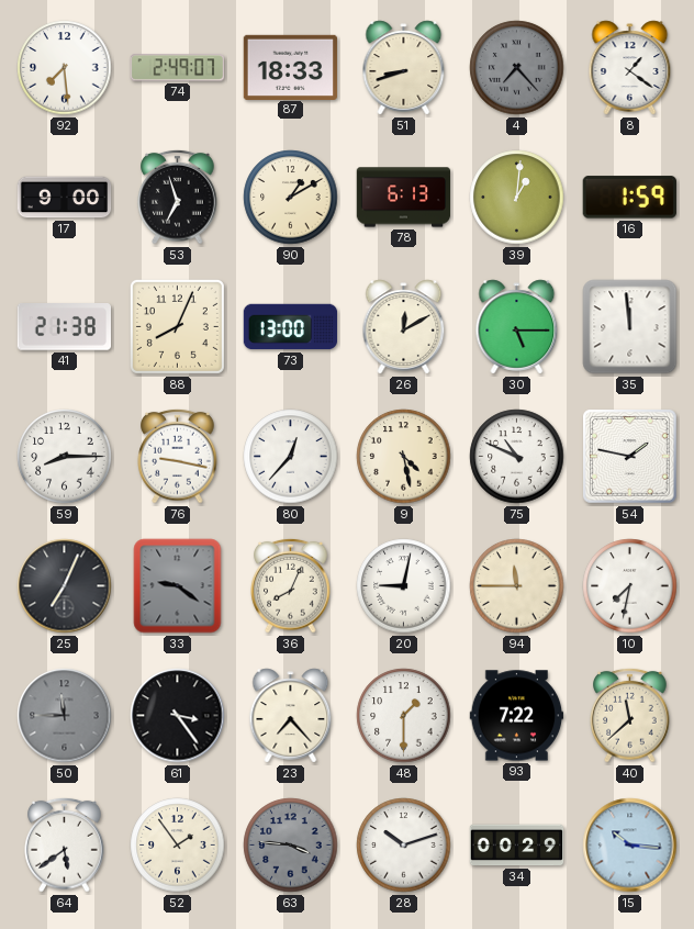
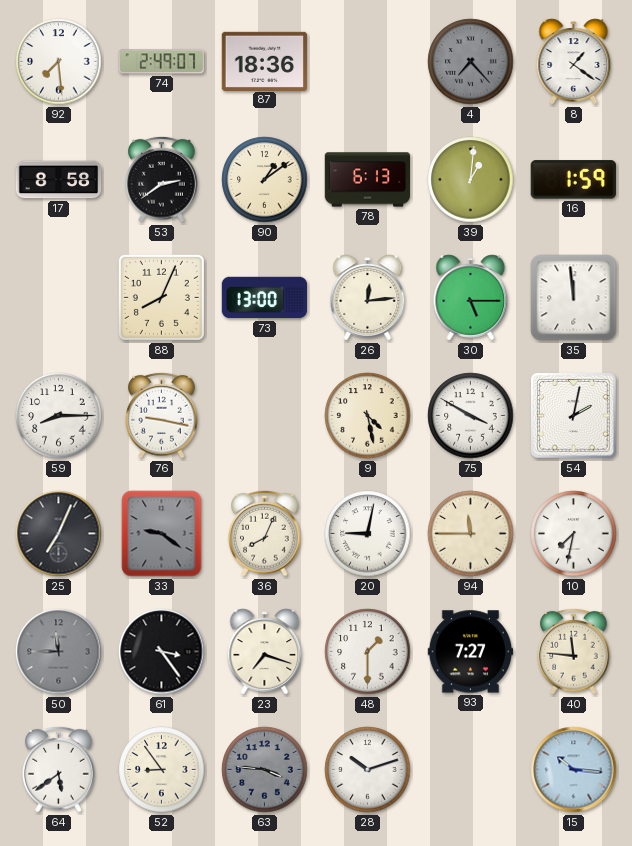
87: 18:33 -> 18:36
51: 8:42 -> none
17: 9:00 -> 8:58
53: 6:57 -> 2:39
90: 1:10 -> 1:09
41: 21:38 -> none
26: 12:10 -> 12:14
80: 12:37 -> none
75: 10:49 -> 3:50
54: 1:47 -> 2:02
23: 7:23 -> 7:18
93: 7:22 -> 7:27
40: 11:38 -> 11:46
52: 1:54 -> 8:54
34: 00:29 -> none
